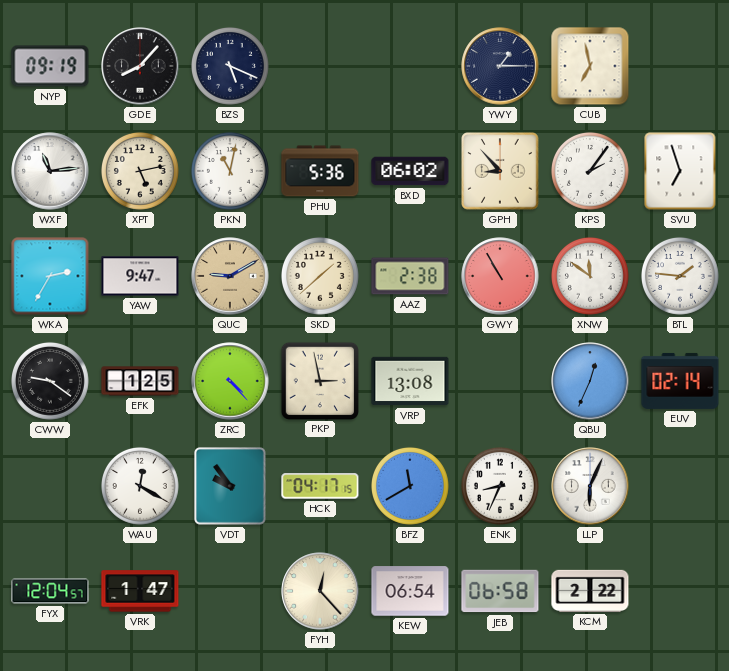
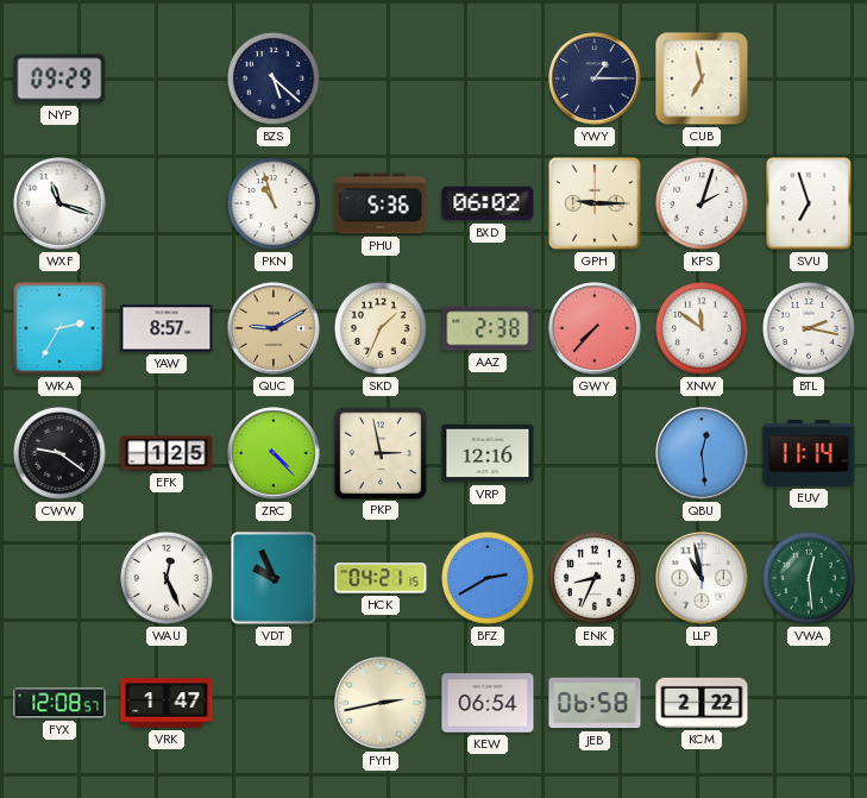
NYP: 09:19 -> 09:29
GDE: 8:07 -> none
BZS: 5:19 -> 5:22
WXF: 11:14 -> 11:18
XPT: 5:13 -> none
PKN: 11:02 -> 10:57
GPH: 8:53 -> 9:15
KPS: 2:06 -> 2:03
YAW: 9:47 -> 8:57
SKD: 1:38 -> 1:34
GWY: 10:55 -> 7:37
BTL: 1:46 -> 2:17
VRP: 13:08 -> 12:16
QBU: 12:34 -> 12:29
EUV: 02:14 -> 11:14
WAU: 12:20 -> 12:26
VDT: 9:54 -> 9:56
HCK: 04:17 -> 04:21
BFZ: 11:40 -> 2:40
LLP: 6:04 -> 10:58
VWA: none -> 12:29
FYX: 12:04 -> 12:08
FYH: 12:23 -> 2:43
